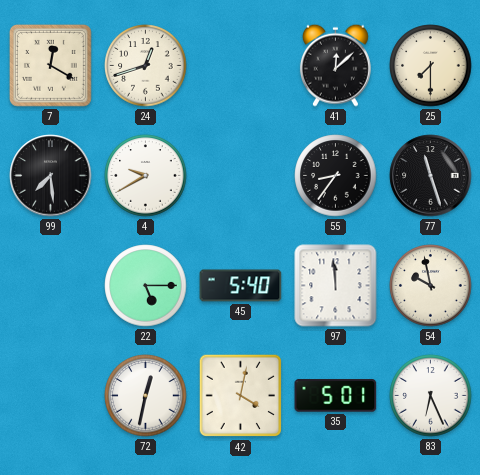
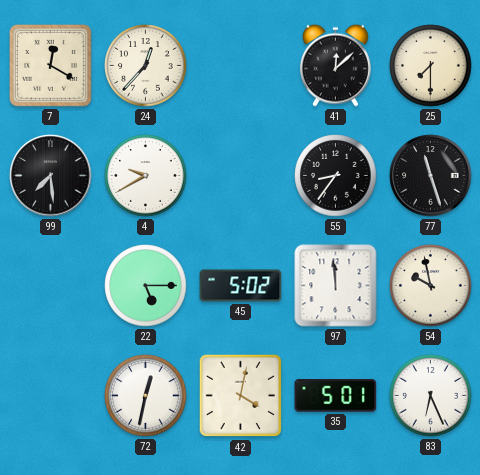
24: 12:42 -> 12:37
45: 5:40 -> 5:02
